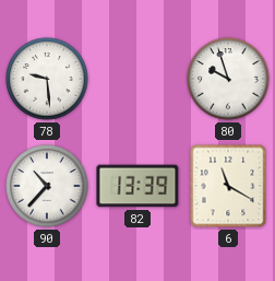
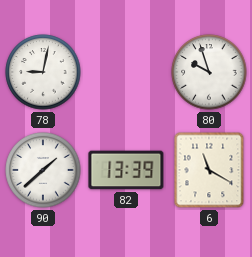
78: 9:29 -> 9:02
90: 10:37 -> 1:38
